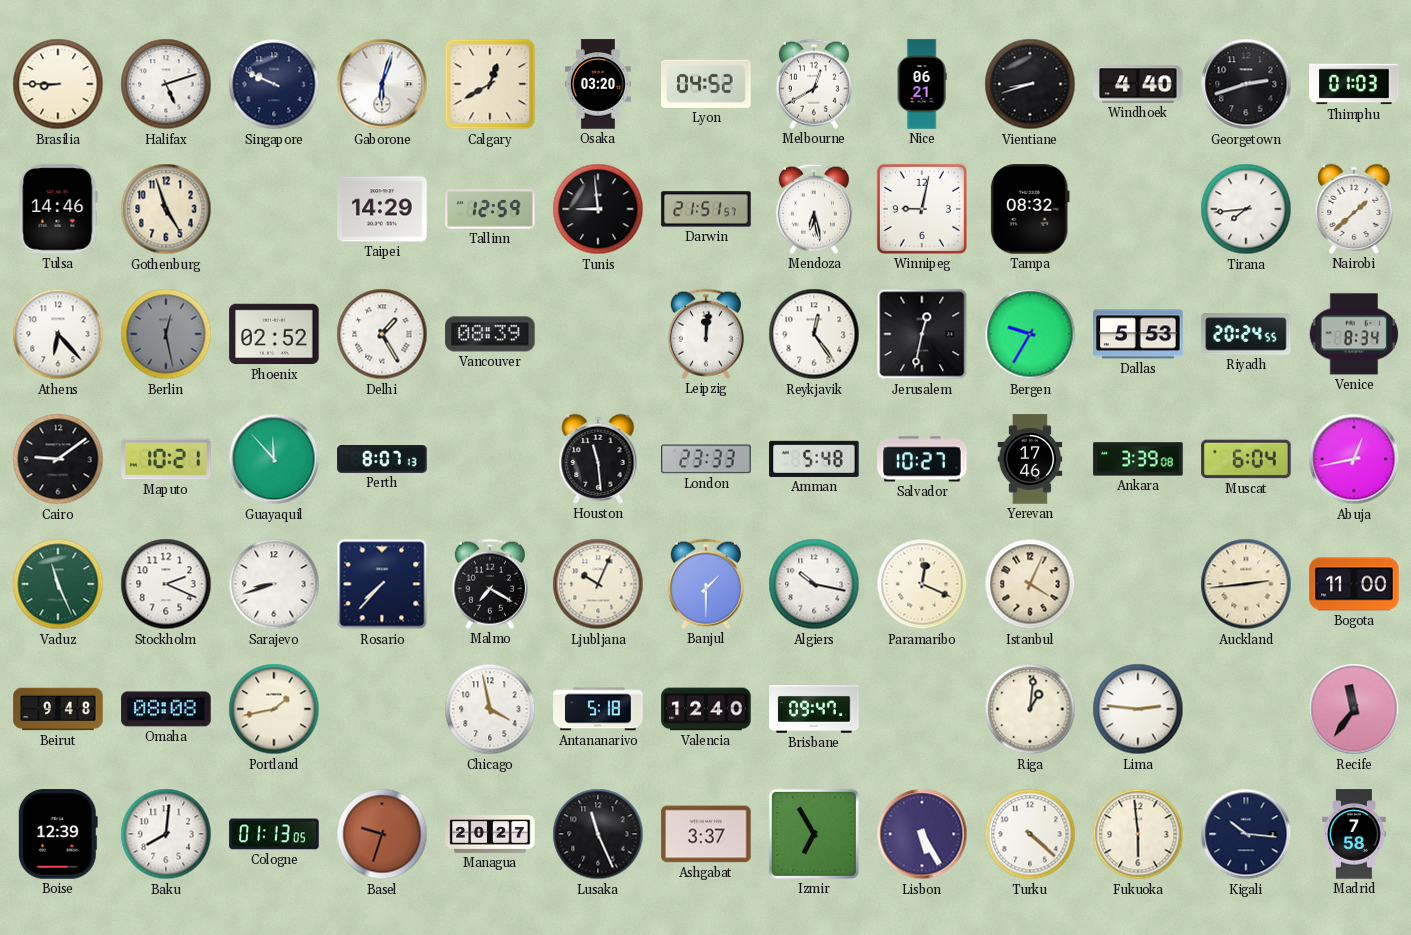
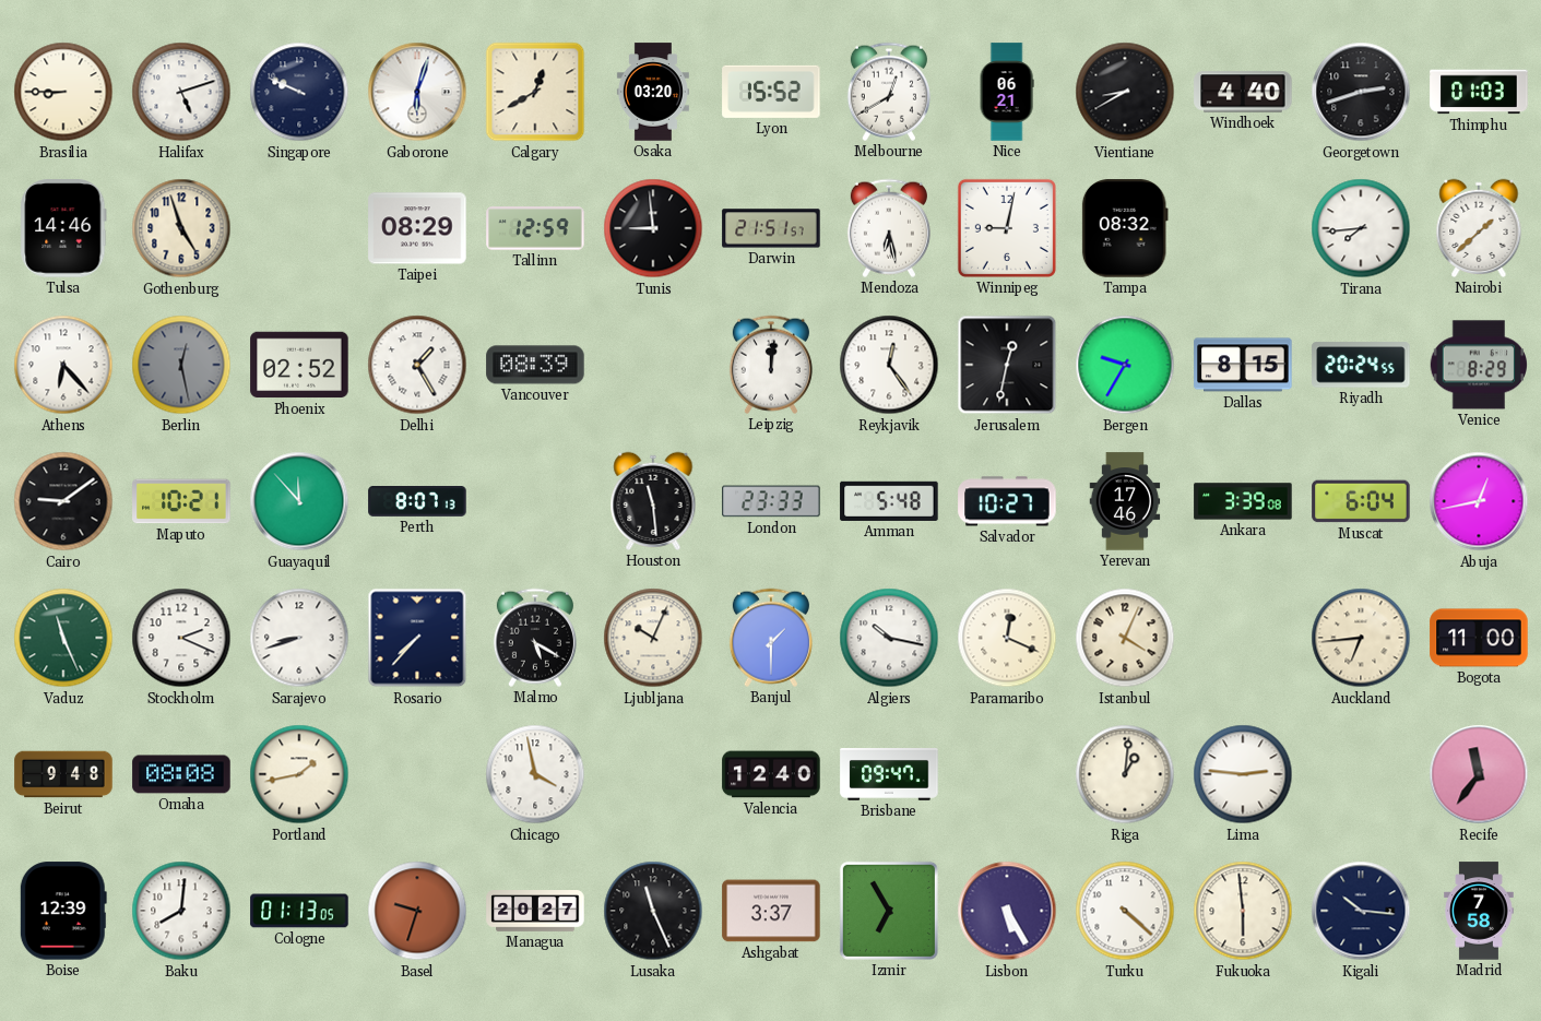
Lyon: 04:52 -> 15:52
Vientiane: 8:42 -> 8:40
Taipei: 14:29 -> 08:29
Dallas: 5:53 -> 8:15
Venice: 8:34 -> 8:29
Malmo: 7:20 -> 5:20
Auckland: 2:44 -> 6:44
Antananarivo: 5:18 -> none
